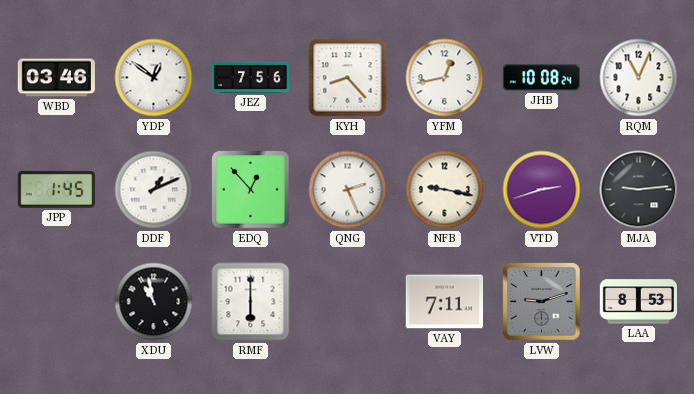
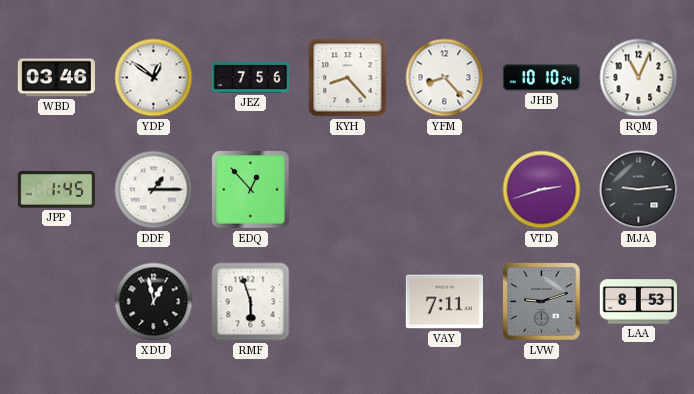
YFM: 12:43 -> 8:23
JHB: 10:08 -> 10:10
DDF: 1:11 -> 1:15
QNG: 2:26 -> none
NFB: 9:17 -> none
XDU: 10:58 -> 12:58
RMF: 6:00 -> 5:57
